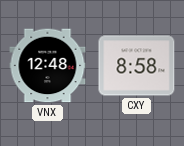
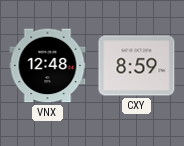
CXY: 8:58 -> 8:59
